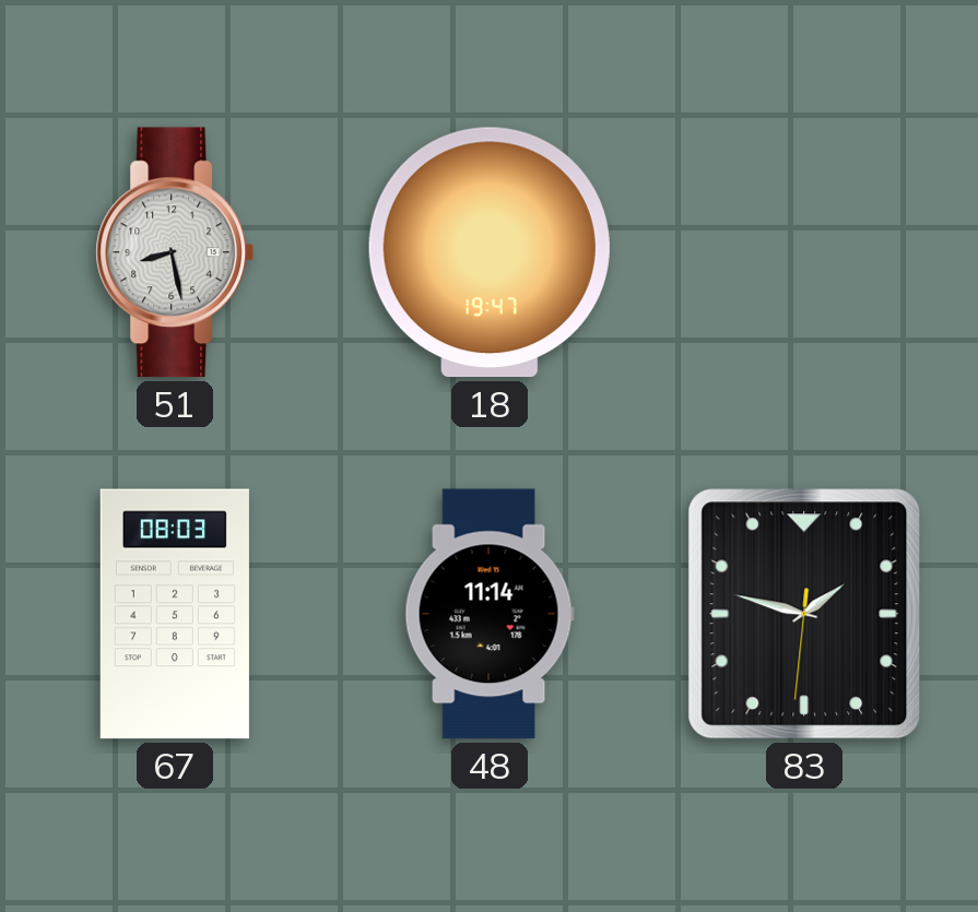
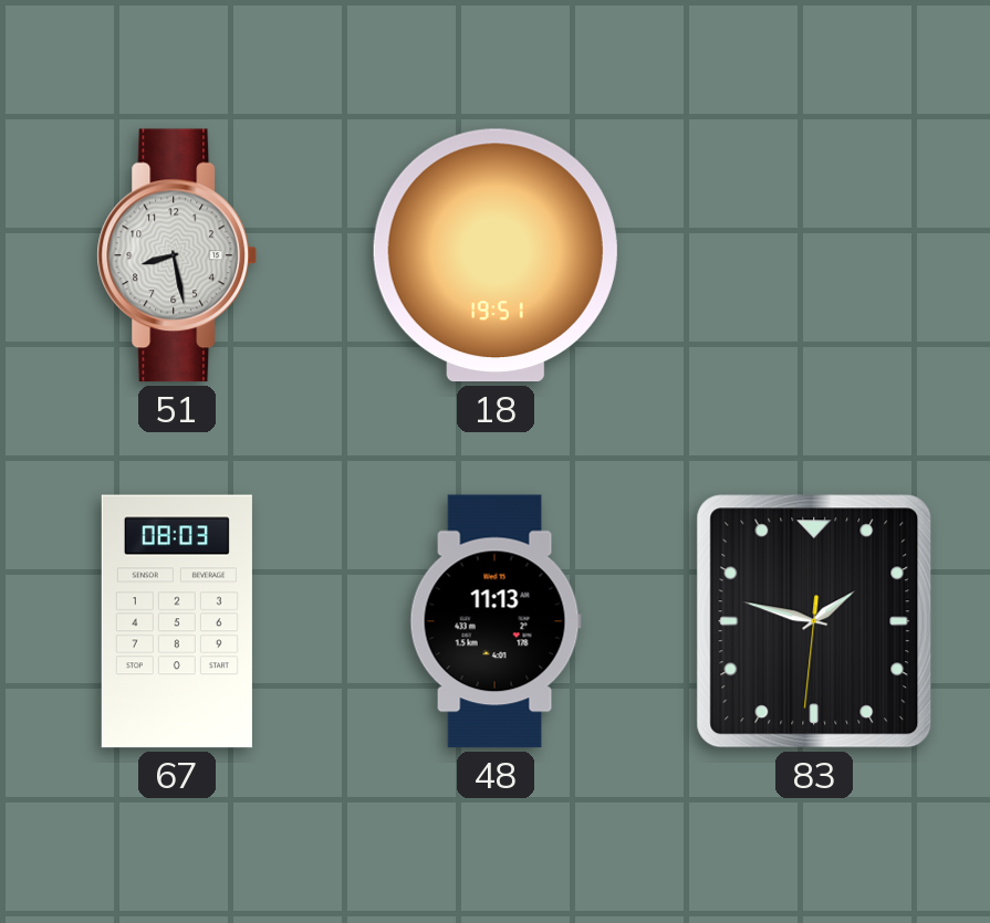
18: 19:47 -> 19:51
48: 11:14 -> 11:13
